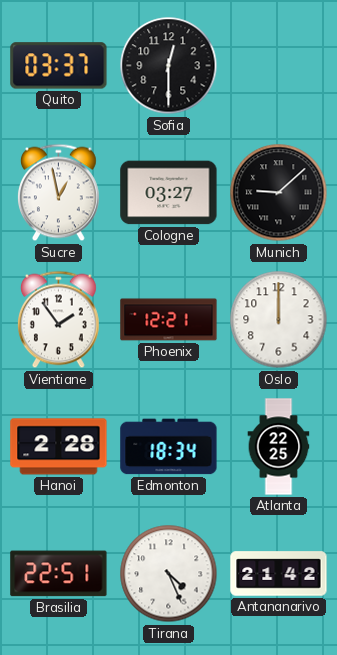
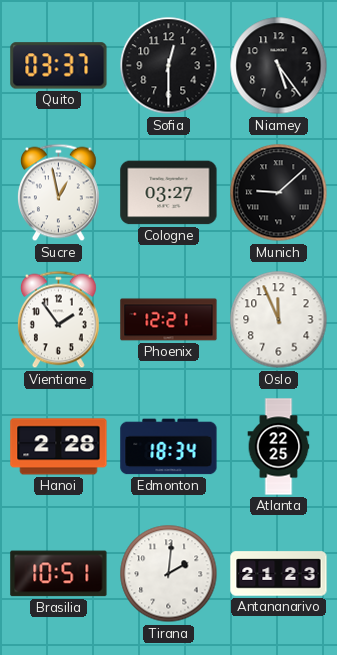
Niamey: none -> 5:24
Oslo: 12:00 -> 11:56
Brasilia: 22:51 -> 10:51
Tirana: 4:26 -> 2:01
Antananarivo: 21:42 -> 21:23
